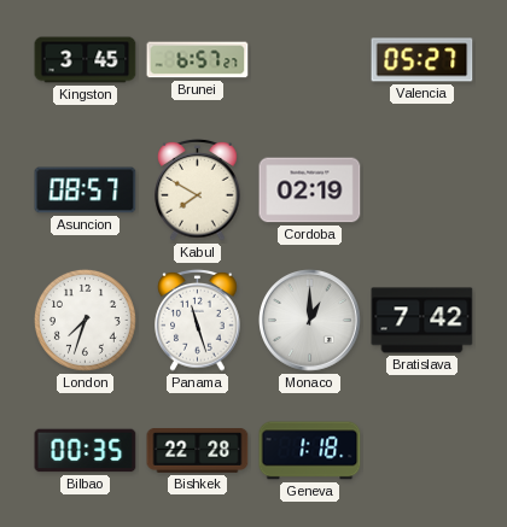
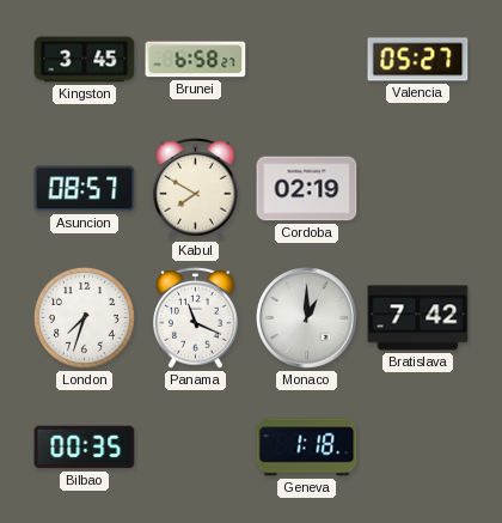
Brunei: 6:57 -> 6:58
Panama: 11:27 -> 11:19
Bishkek: 22:28 -> none
